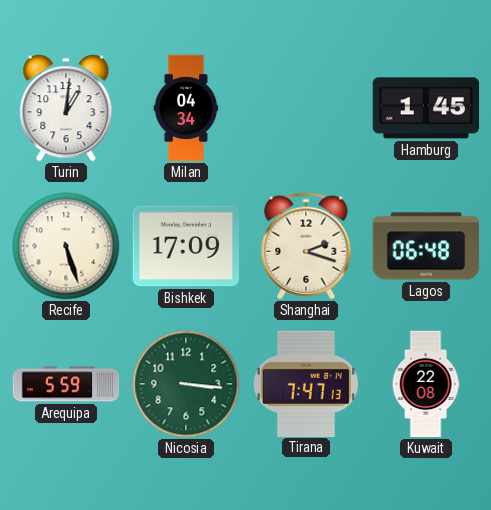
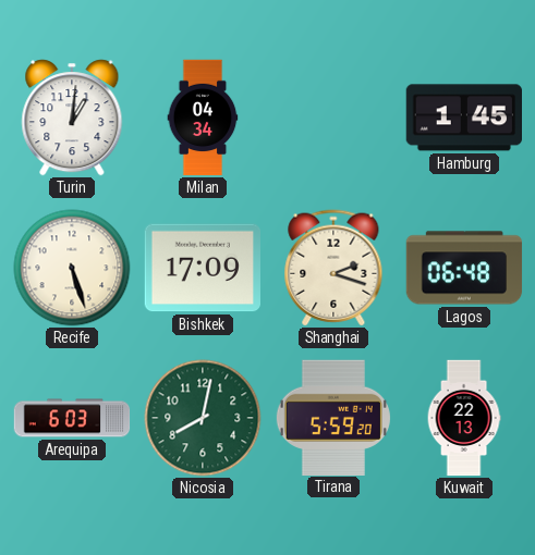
Arequipa: 5:59 -> 6:03
Nicosia: 3:16 -> 8:02
Tirana: 7:47 -> 5:59
Kuwait: 22:08 -> 22:13
